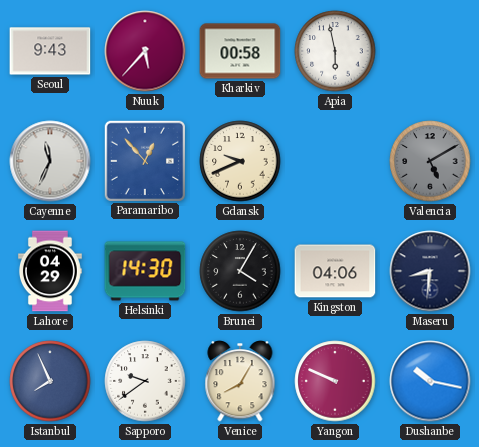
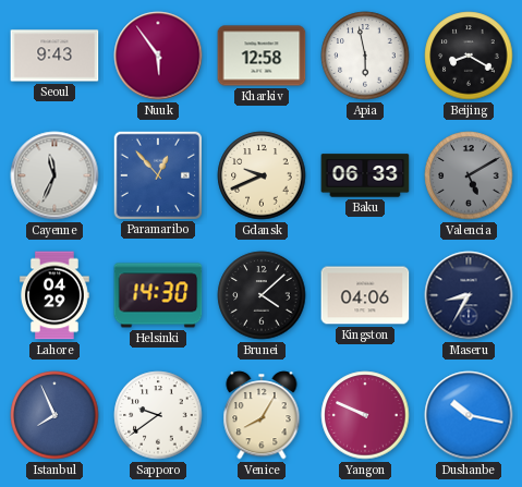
Nuuk: 5:37 -> 5:54
Kharkiv: 00:58 -> 12:58
Beijing: none -> 8:20
Baku: none -> 06:33
Brunei: 4:05 -> 4:08
Maseru: 8:31 -> 8:35
